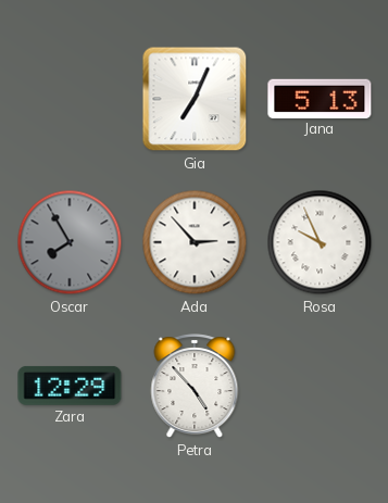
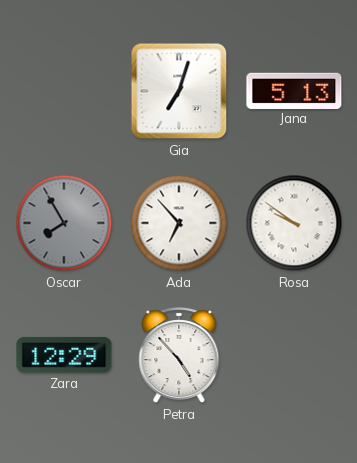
Gia: 7:04 -> 7:03
Ada: 2:53 -> 6:53
Rosa: 9:56 -> 9:51
